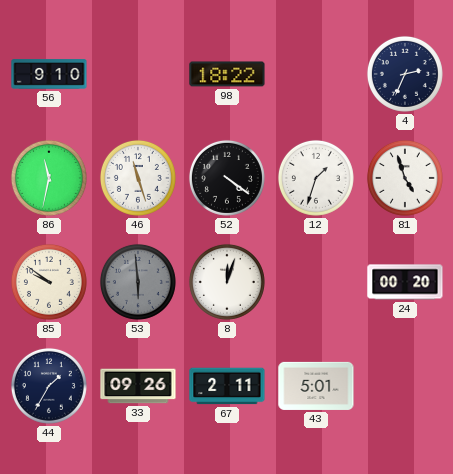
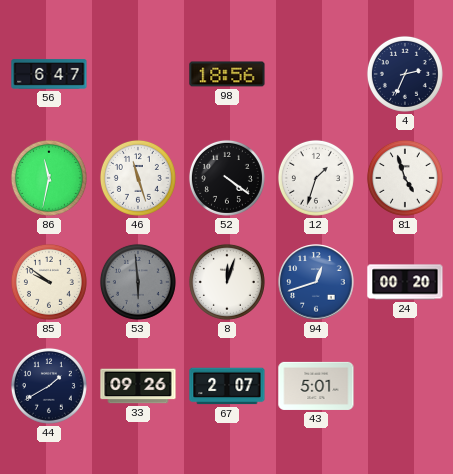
56: 9:10 -> 6:47
98: 18:22 -> 18:56
94: none -> 12:42
44: 1:35 -> 1:40
67: 2:11 -> 2:07
